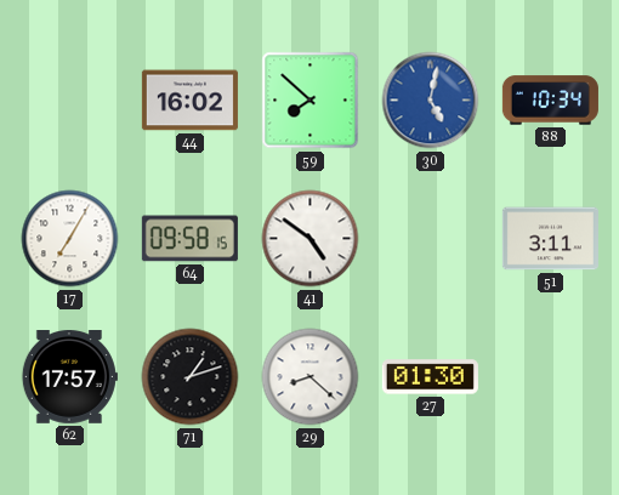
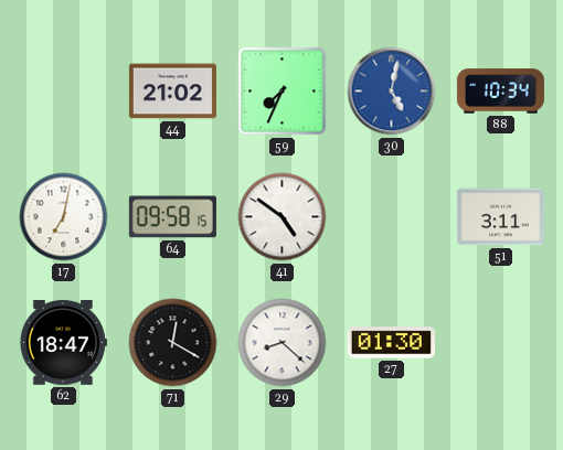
44: 16:02 -> 21:02
59: 7:52 -> 7:34
17: 7:05 -> 7:02
62: 17:57 -> 18:47
71: 1:12 -> 12:20
